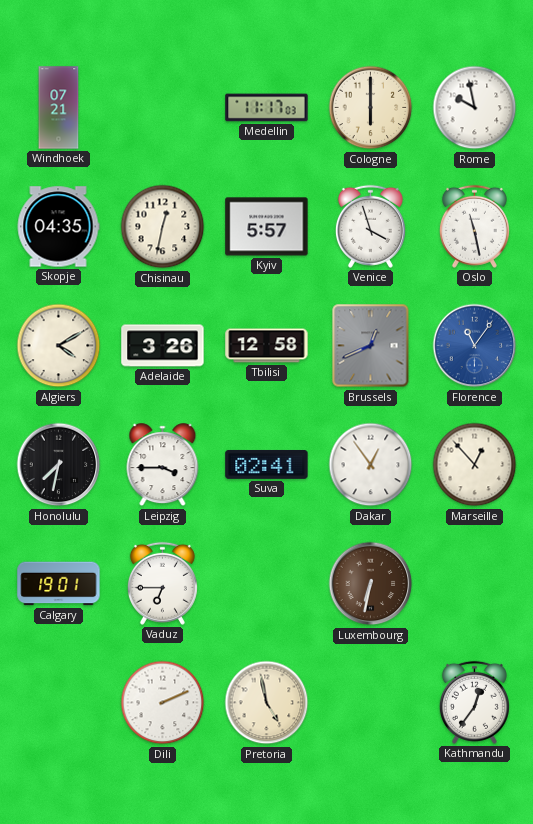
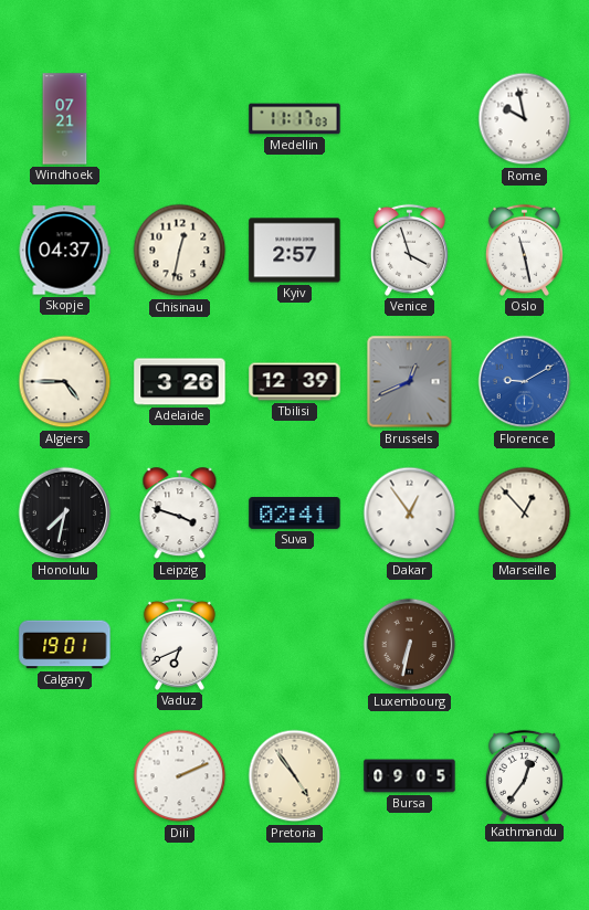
Cologne: 6:00 -> none
Skopje: 04:35 -> 04:37
Kyiv: 5:57 -> 2:57
Algiers: 4:10 -> 4:45
Tbilisi: 12:58 -> 12:39
Florence: 11:06 -> 9:10
Leipzig: 3:45 -> 3:48
Vaduz: 6:45 -> 6:41
Pretoria: 4:58 -> 4:54
Bursa: none -> 09:05
